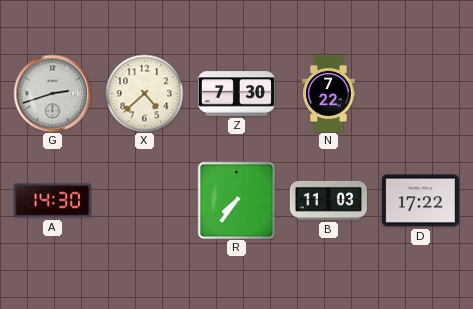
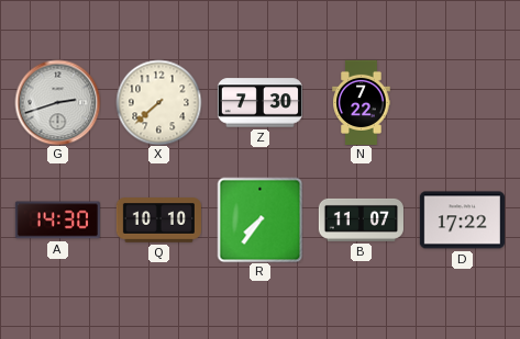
X: 4:38 -> 7:38
Q: none -> 10:10
B: 11:03 -> 11:07
